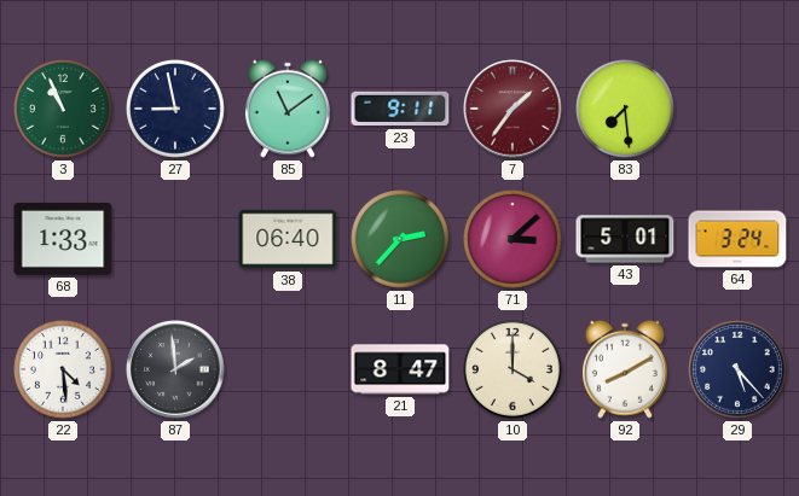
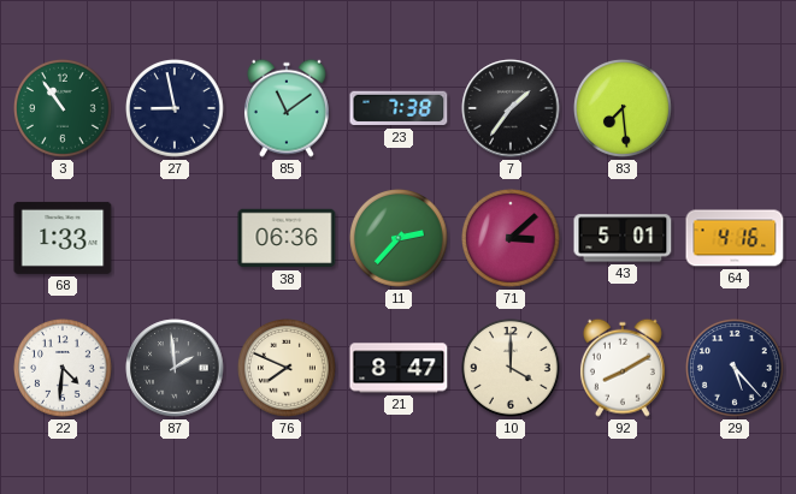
3: 10:56 -> 10:54
23: 9:11 -> 7:38
7 dial: burgundy -> black
38: 06:40 -> 06:36
64: 3:24 -> 4:16
22: 4:29 -> 4:31
76: none -> 7:49
